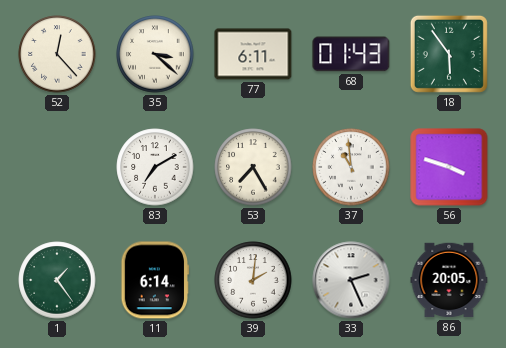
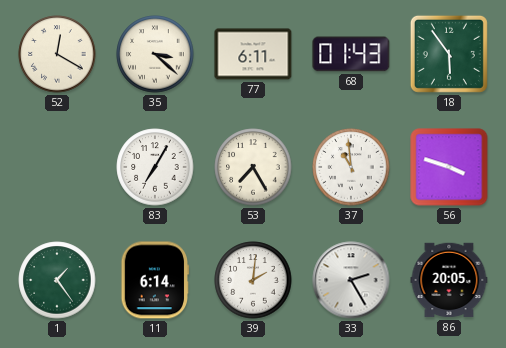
52: 12:23 -> 12:20
83: 7:10 -> 7:05
33: 2:26 -> 2:25
